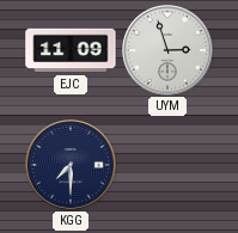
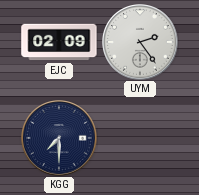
EJC: 11:09 -> 02:09
UYM: 2:57 -> 2:24
